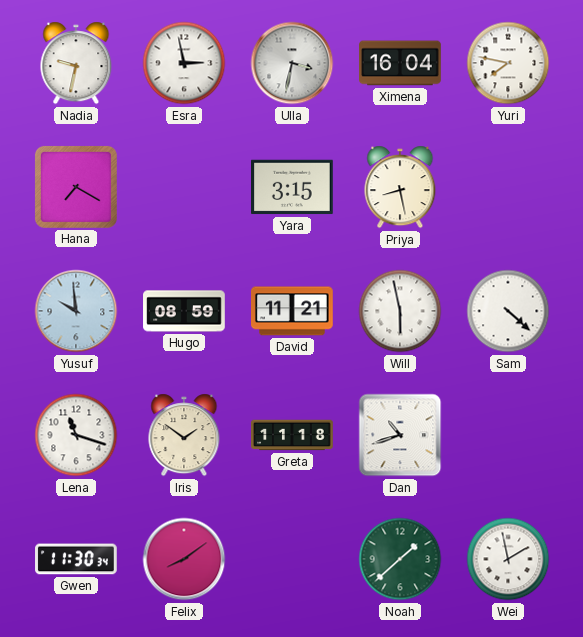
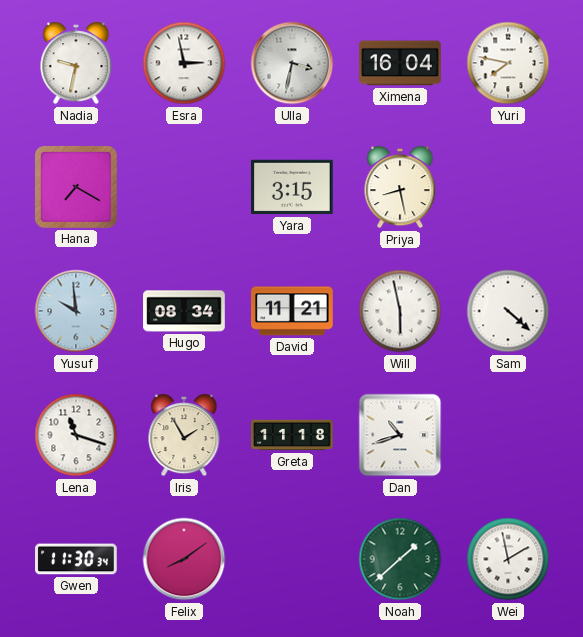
Hugo: 08:59 -> 08:34
Iris: 1:51 -> 1:55
